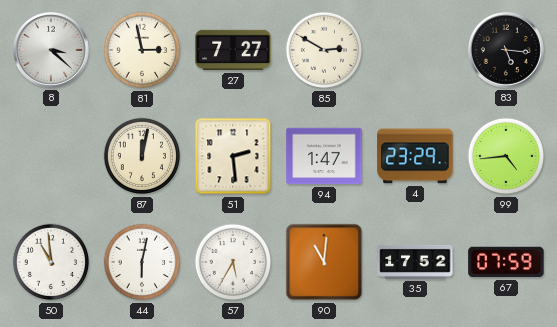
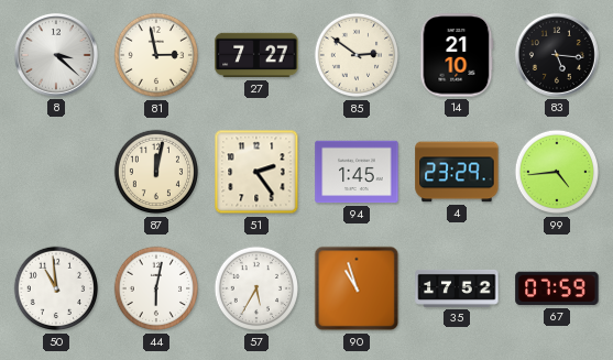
85: 2:50 -> 2:51
14: none -> 21:10
51: 2:29 -> 2:24
94: 1:47 -> 1:45
90: 11:01 -> 10:57
